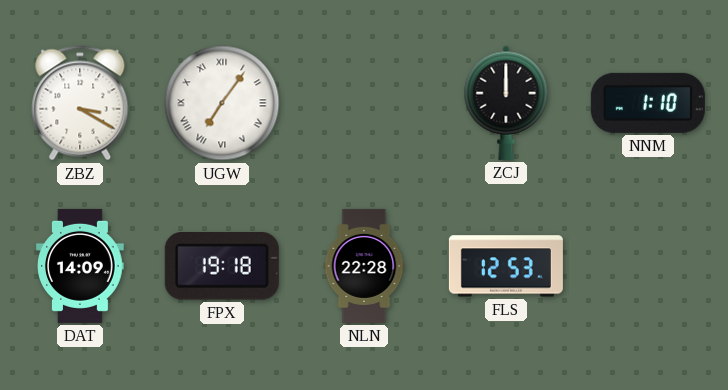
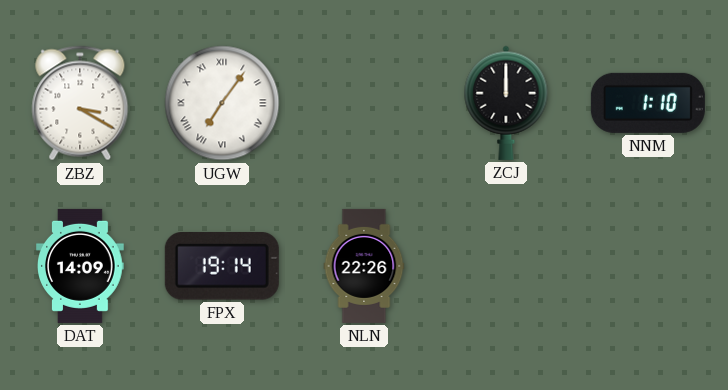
FPX: 19:18 -> 19:14
NLN: 22:28 -> 22:26
FLS: 12:53 -> none
